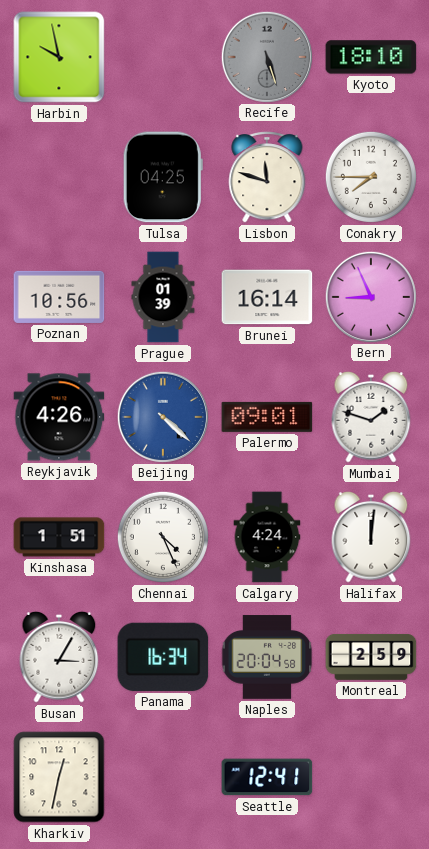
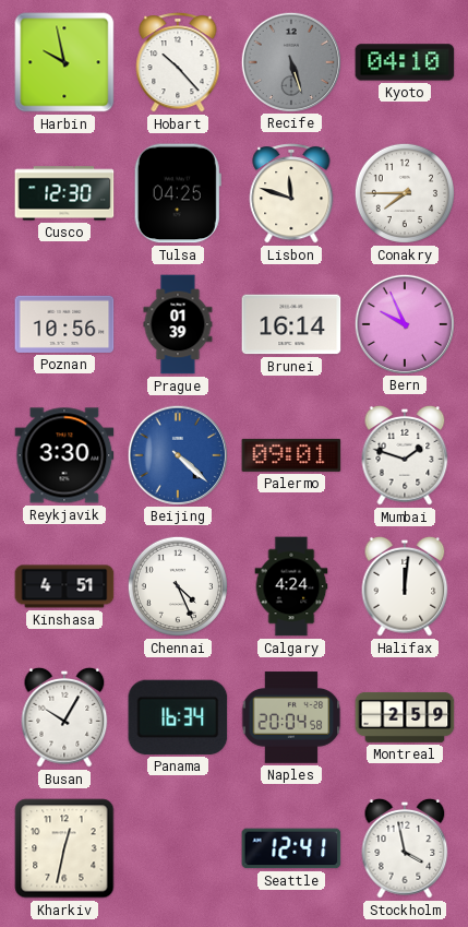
Hobart: none -> 10:23
Kyoto: 18:10 -> 04:10
Cusco: none -> 12:30
Bern: 8:56 -> 9:56
Reykjavik: 4:26 -> 3:30
Kinshasa: 1:51 -> 4:51
Busan: 3:05 -> 10:05
Stockholm: none -> 3:58
